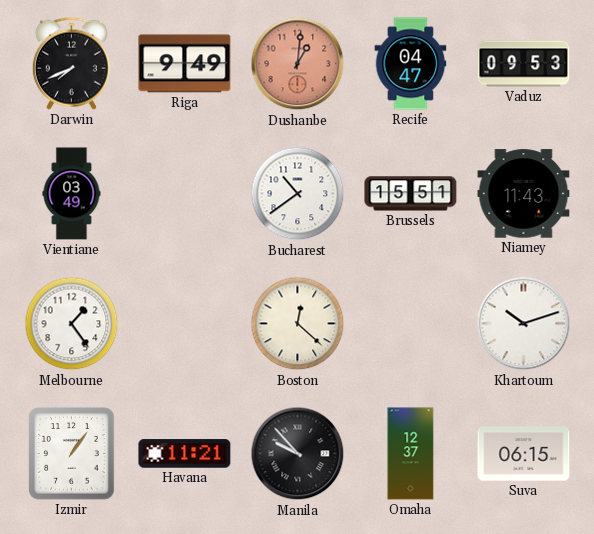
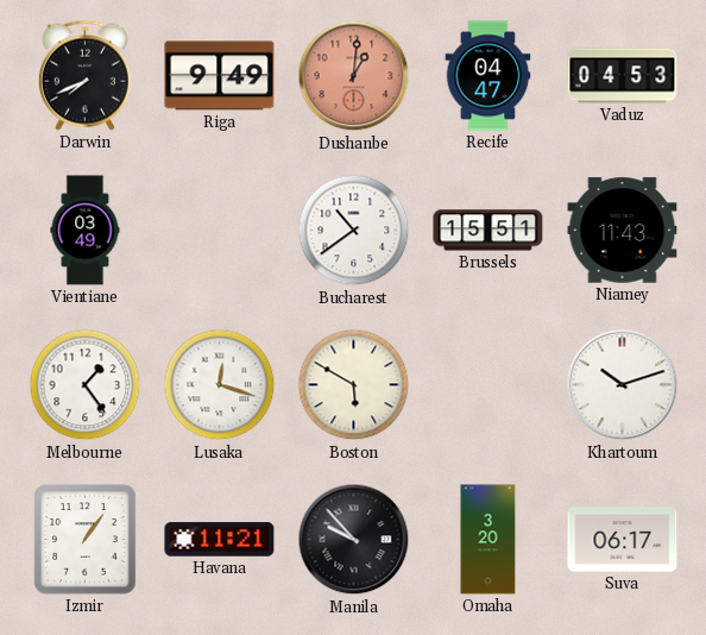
Vaduz: 09:53 -> 04:53
Lusaka: none -> 12:18
Boston: 12:22 -> 5:50
Omaha: 12:37 -> 3:20
Suva: 06:15 -> 06:17
